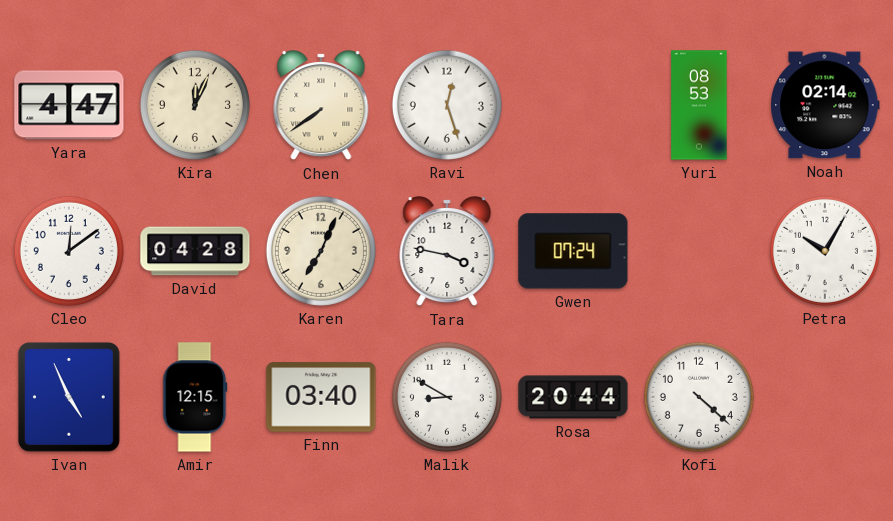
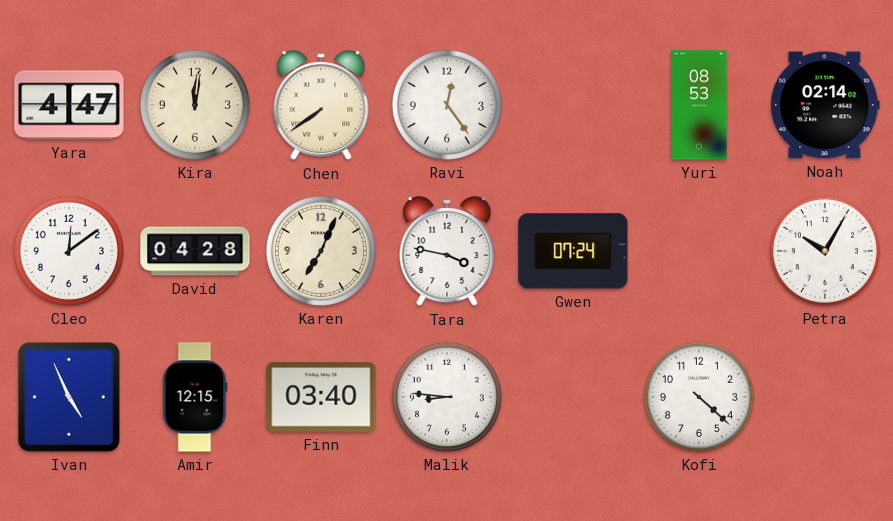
Kira: 12:04 -> 12:01
Ravi: 12:27 -> 12:24
Malik: 8:50 -> 8:46
Rosa: 20:44 -> none
